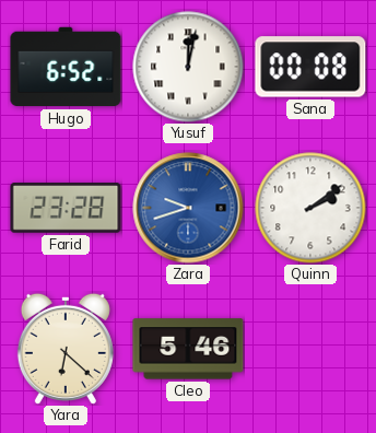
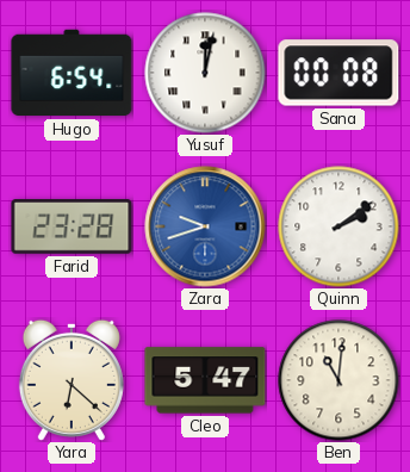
Hugo: 6:52 -> 6:54
Cleo: 5:46 -> 5:47
Ben: none -> 11:01
